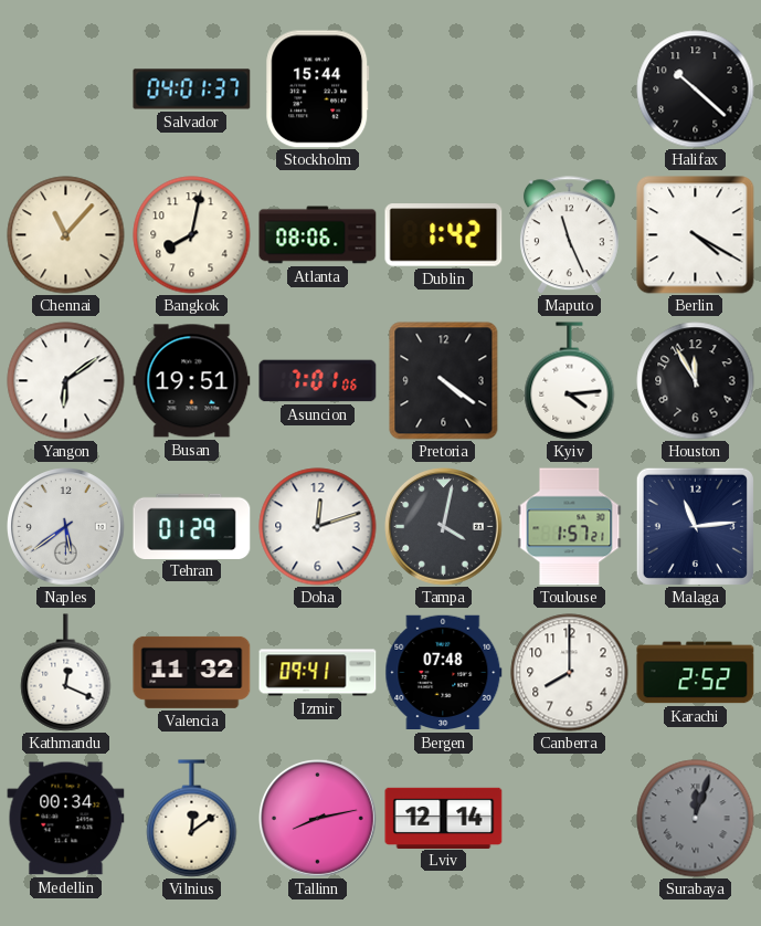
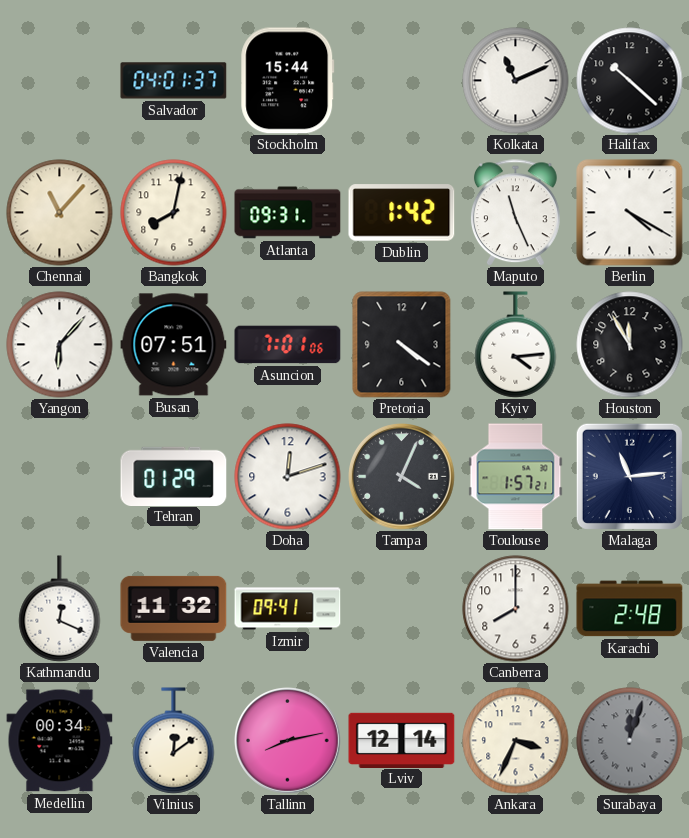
Kolkata: none -> 11:11
Atlanta: 08:06 -> 09:31
Yangon: 6:09 -> 6:07
Busan: 19:51 -> 07:51
Naples: 5:39 -> none
Tampa: 4:02 -> 4:04
Bergen: 07:48 -> none
Karachi: 2:52 -> 2:48
Ankara: none -> 3:34
